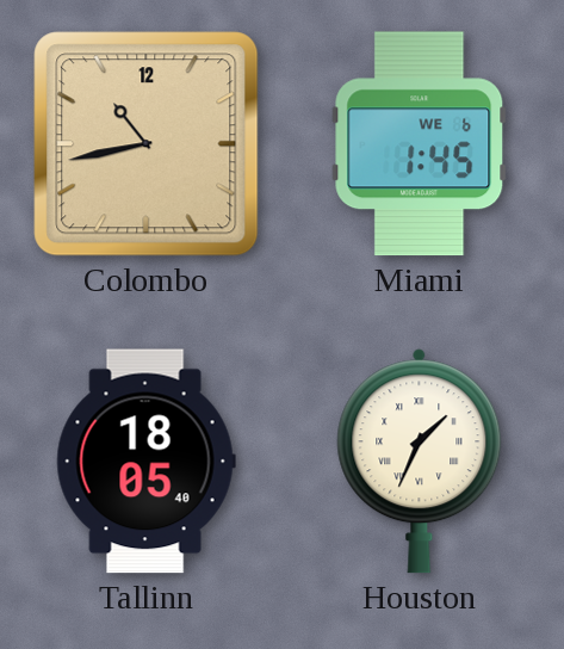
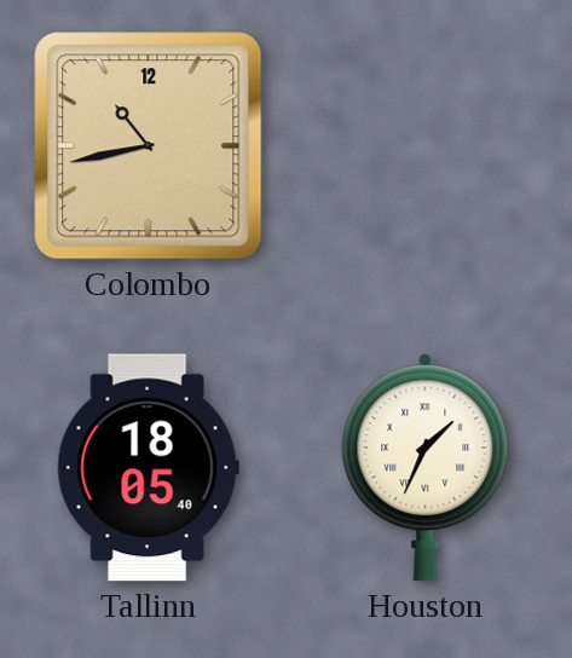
Miami: 1:45 -> none
